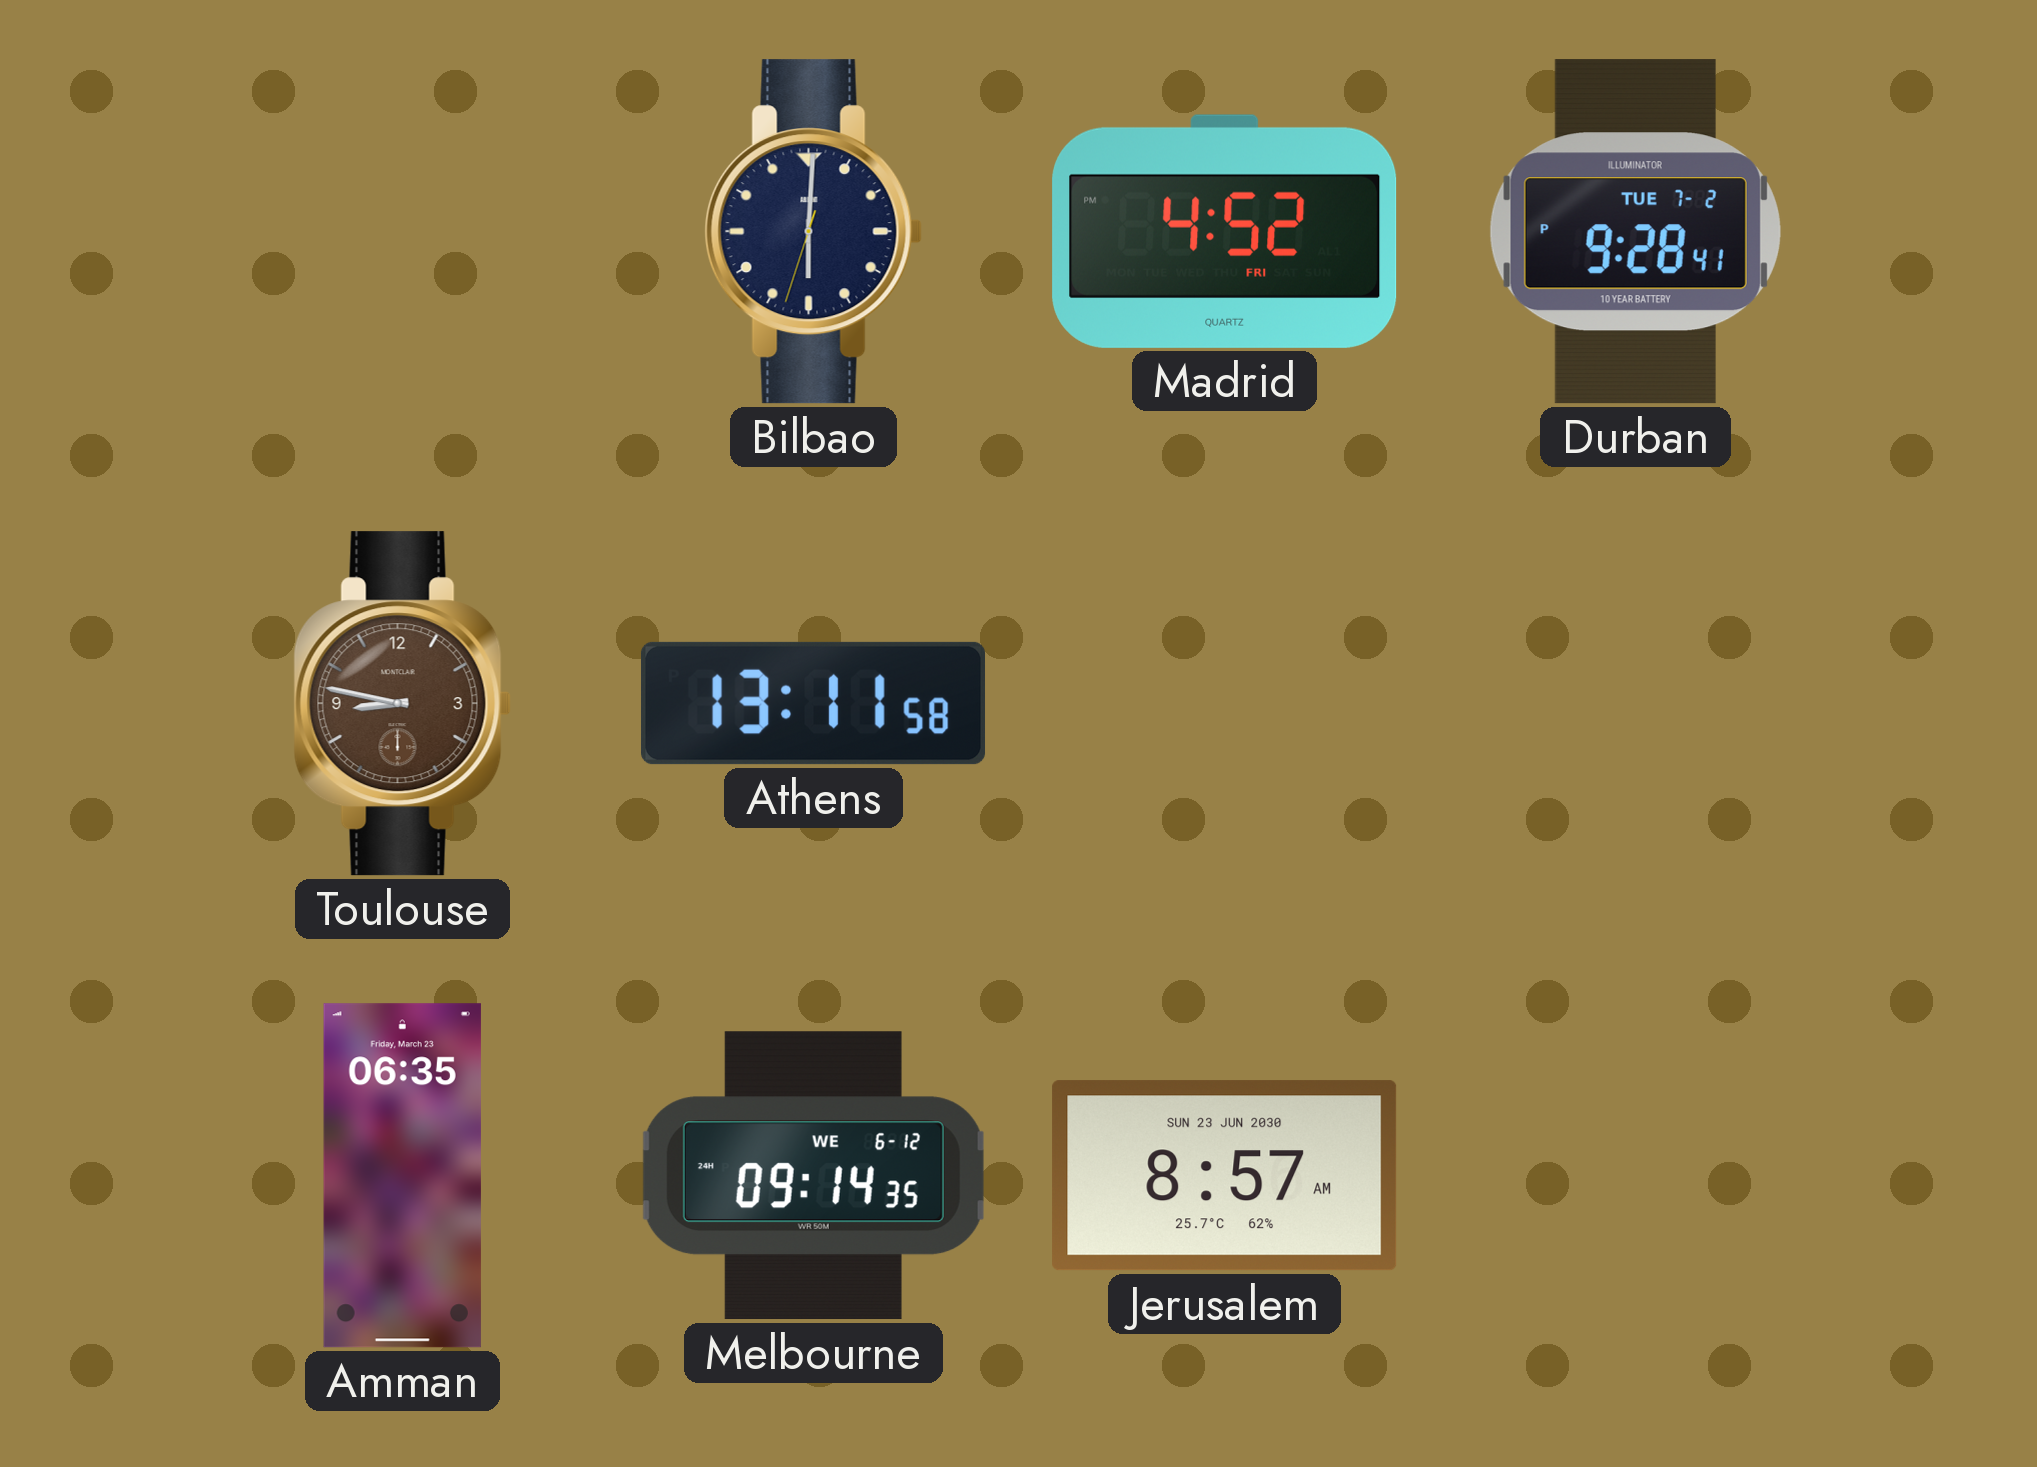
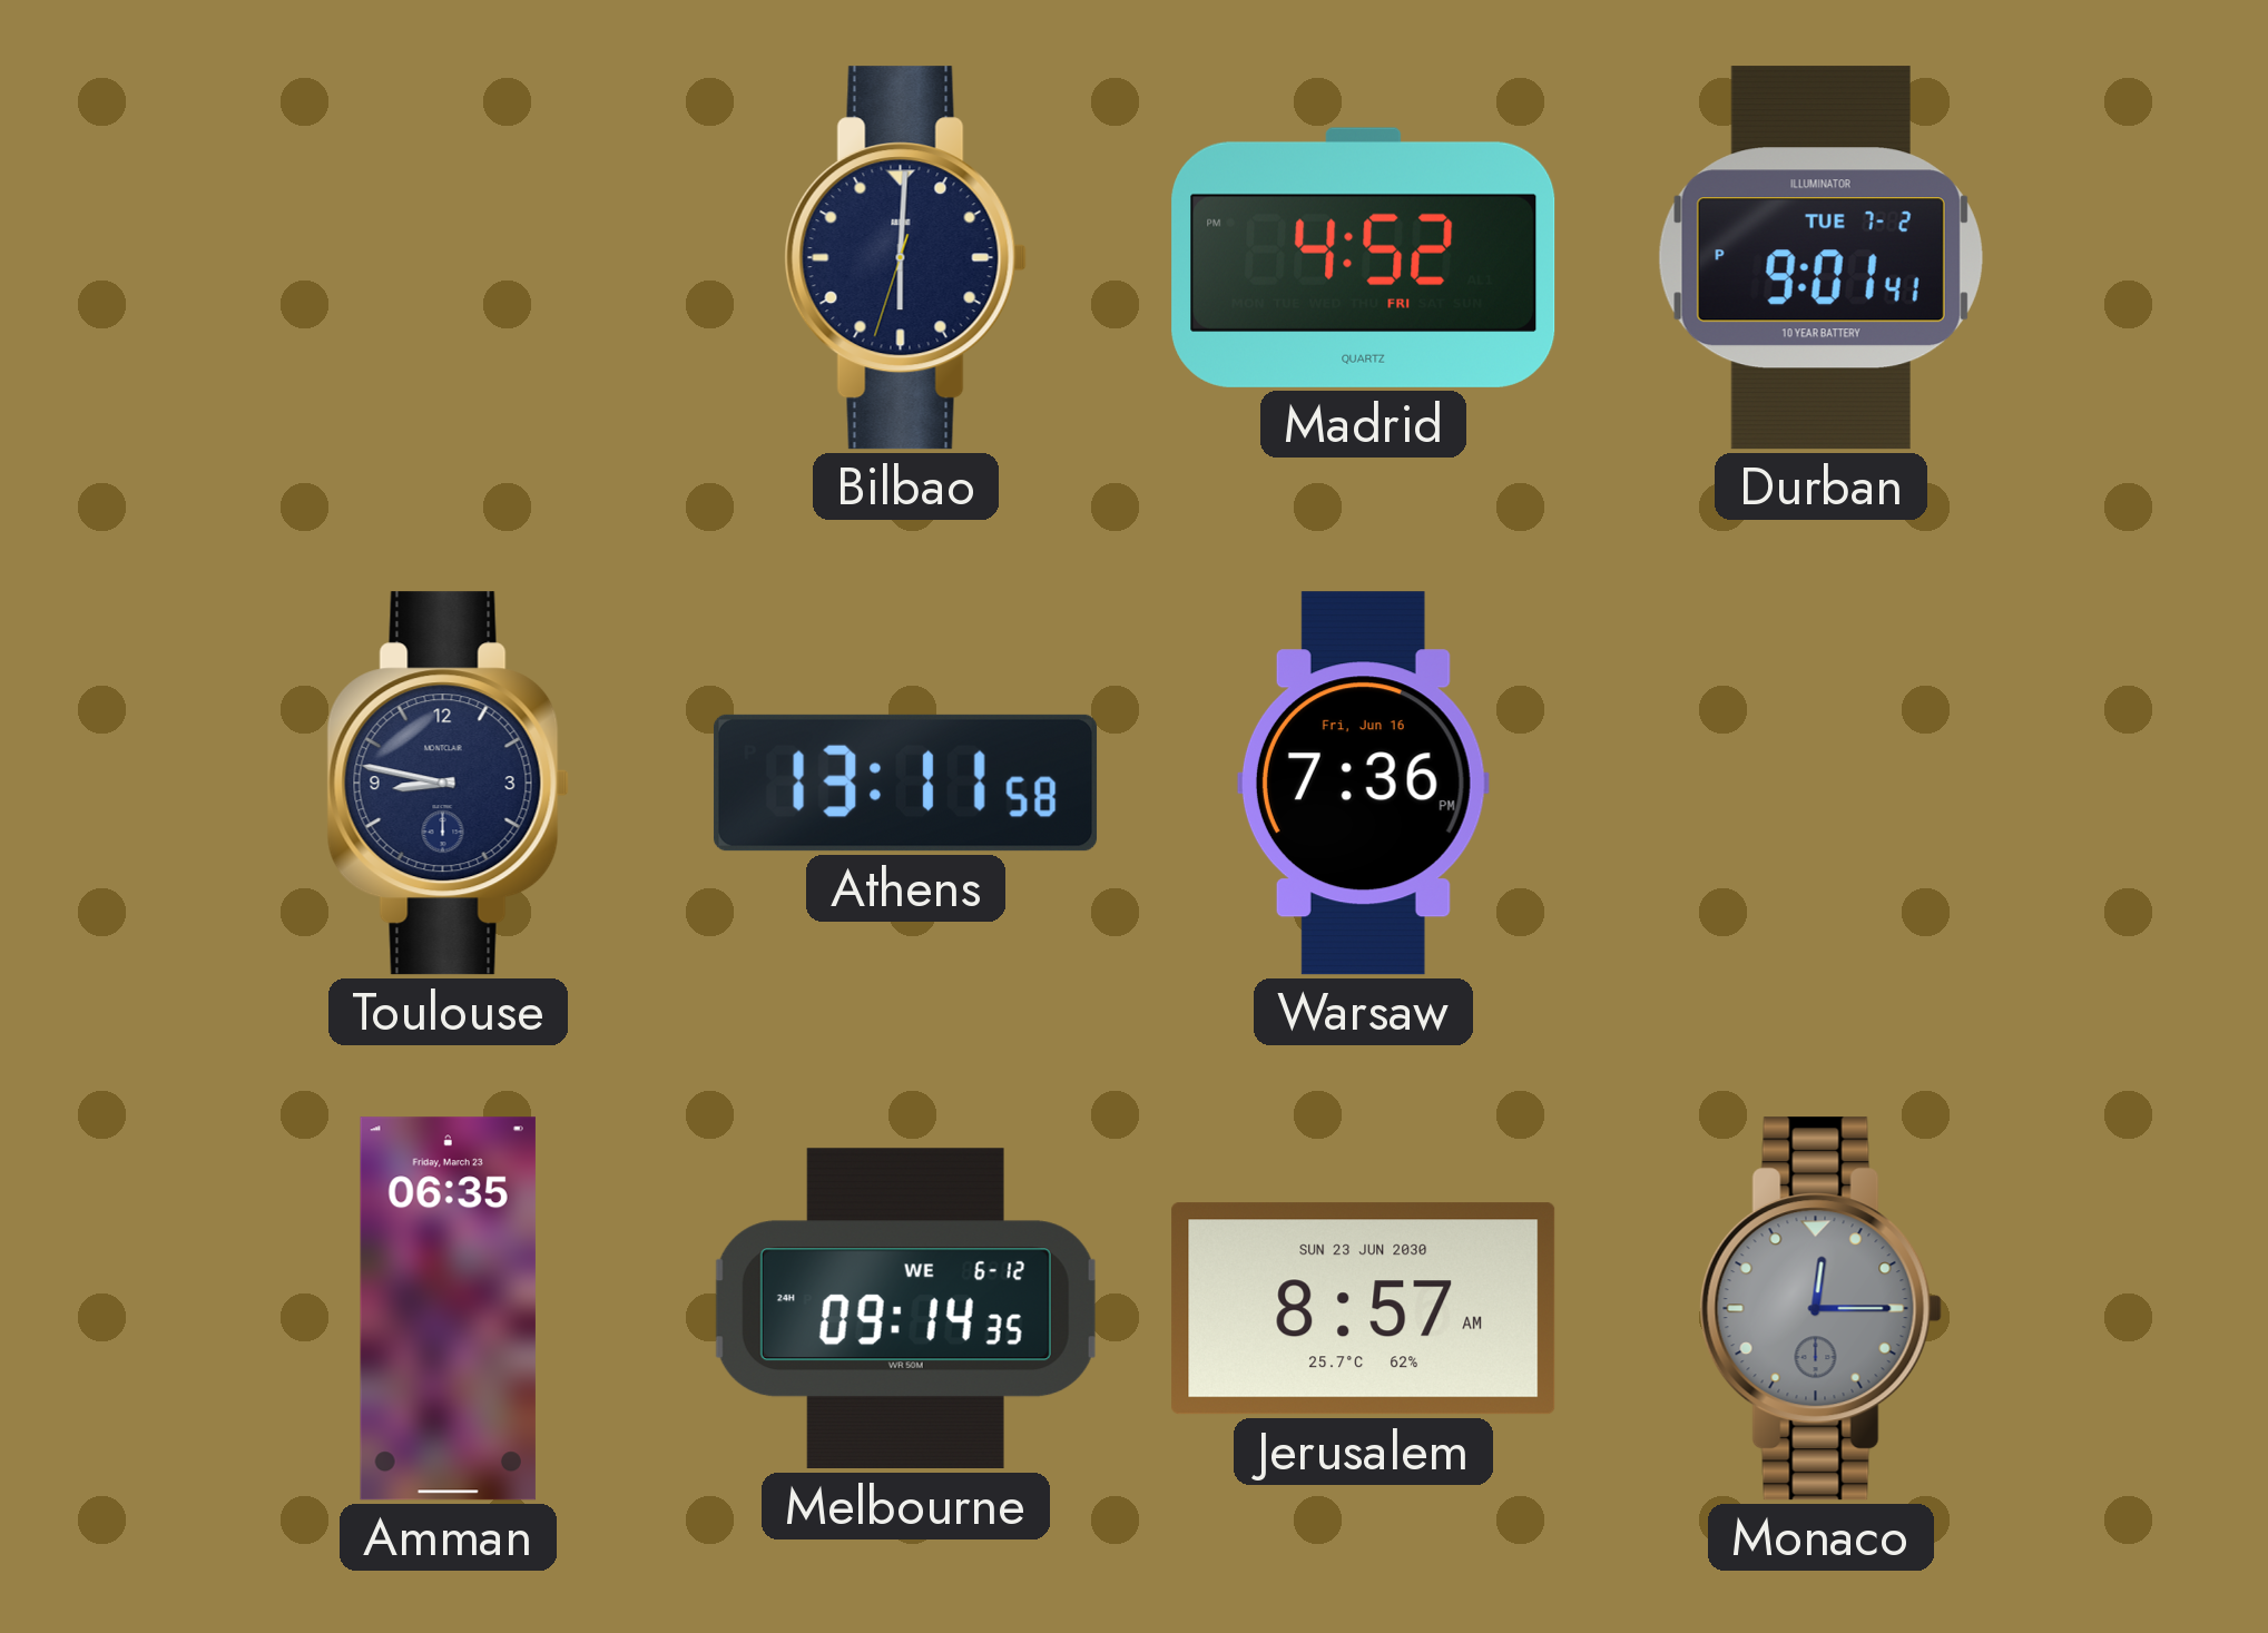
Durban: 9:28 -> 9:01
Toulouse dial: brown -> navy
Warsaw: none -> 7:36
Monaco: none -> 12:15
